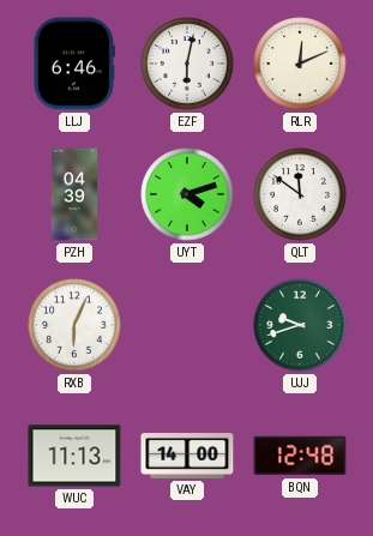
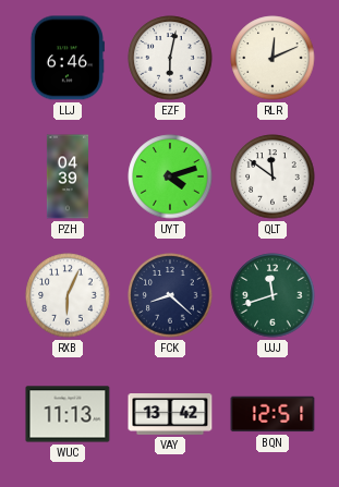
FCK: none -> 8:22
UJJ: 9:42 -> 11:42
VAY: 14:00 -> 13:42
BQN: 12:48 -> 12:51
